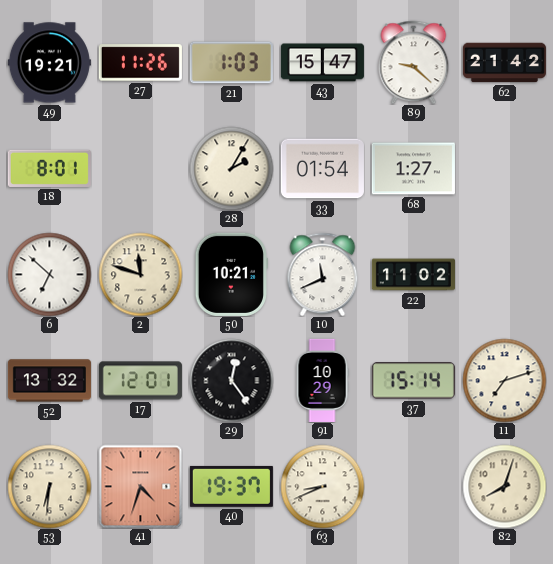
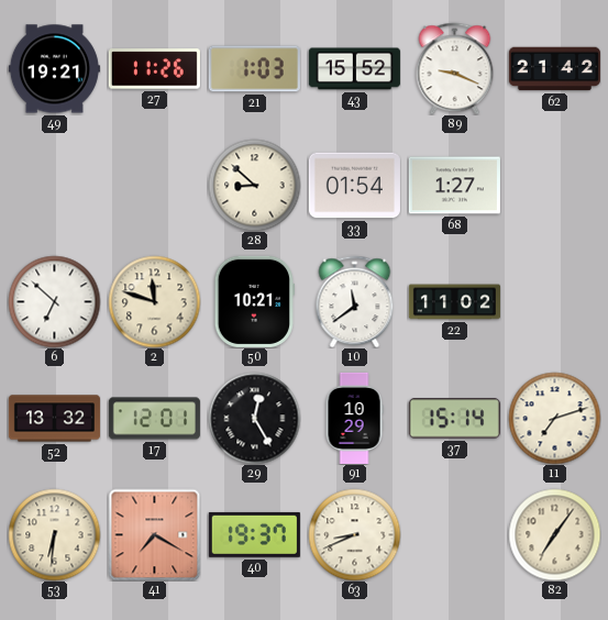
43: 15:47 -> 15:52
89: 9:22 -> 9:19
18: 8:01 -> none
28: 2:05 -> 8:52
10: 11:41 -> 11:39
29: 12:24 -> 12:25
41: 4:33 -> 7:20
82: 8:03 -> 7:06
